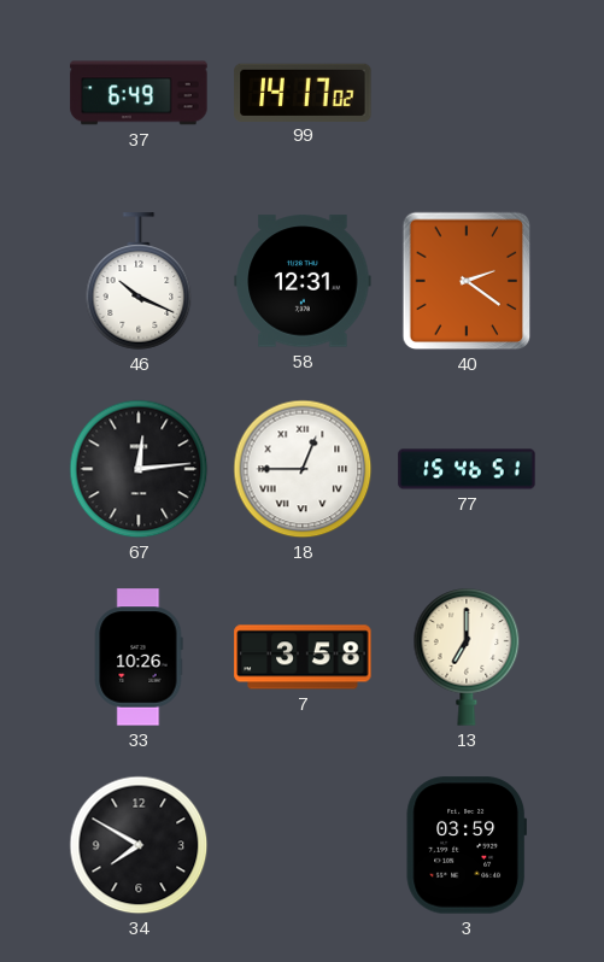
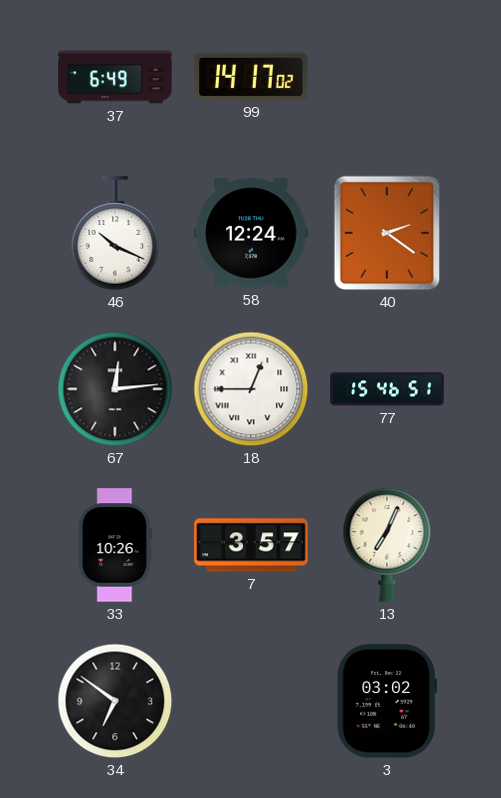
58: 12:31 -> 12:24
7: 3:58 -> 3:57
13: 7:00 -> 7:04
34: 7:50 -> 6:51
3: 03:59 -> 03:02
